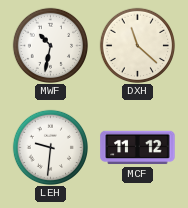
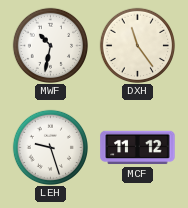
DXH: 11:22 -> 11:24
LEH: 9:31 -> 9:27
